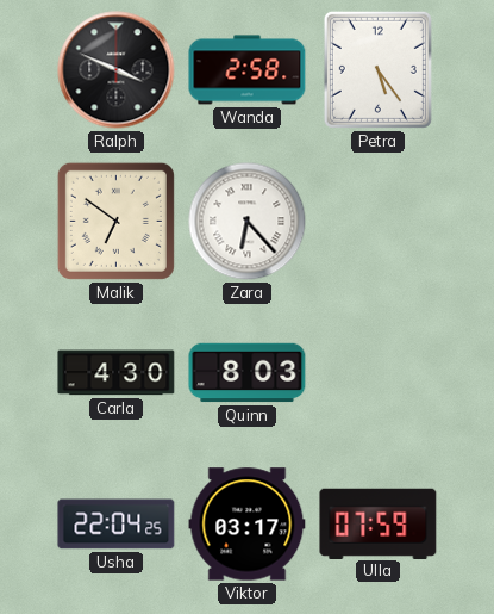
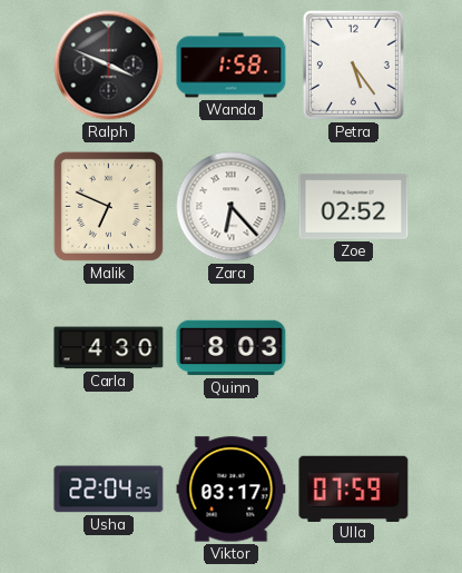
Wanda: 2:58 -> 1:58
Malik: 6:51 -> 6:49
Zoe: none -> 02:52
